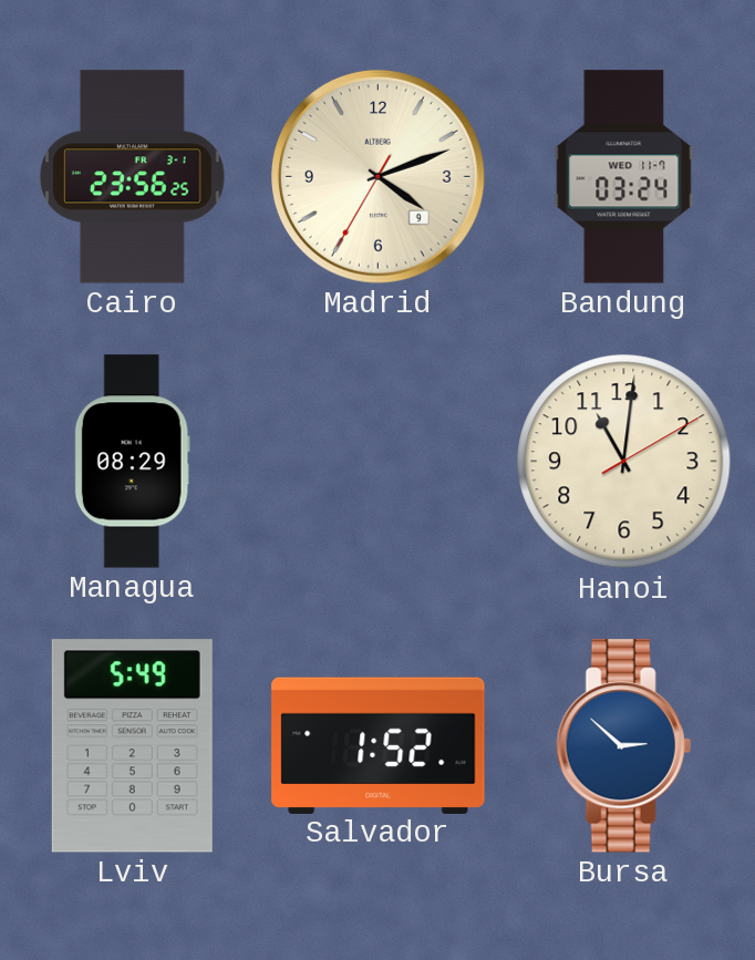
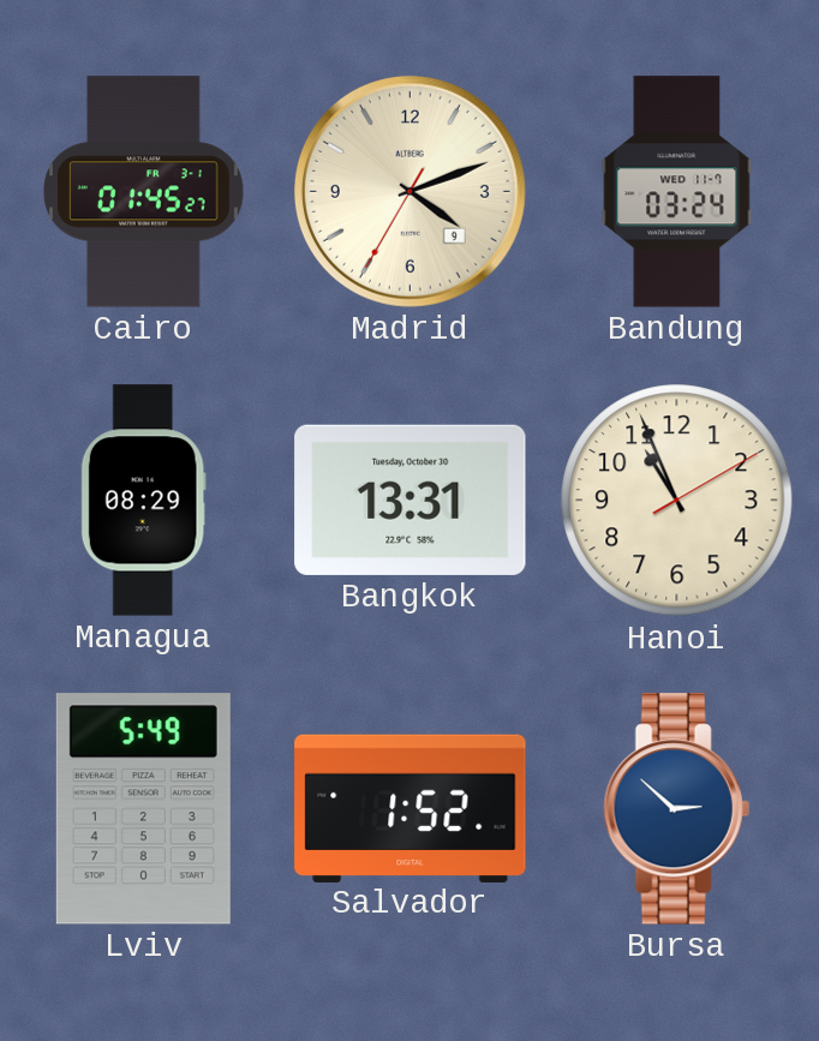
Cairo: 23:56 -> 01:45
Bangkok: none -> 13:31
Hanoi: 11:01 -> 10:56
